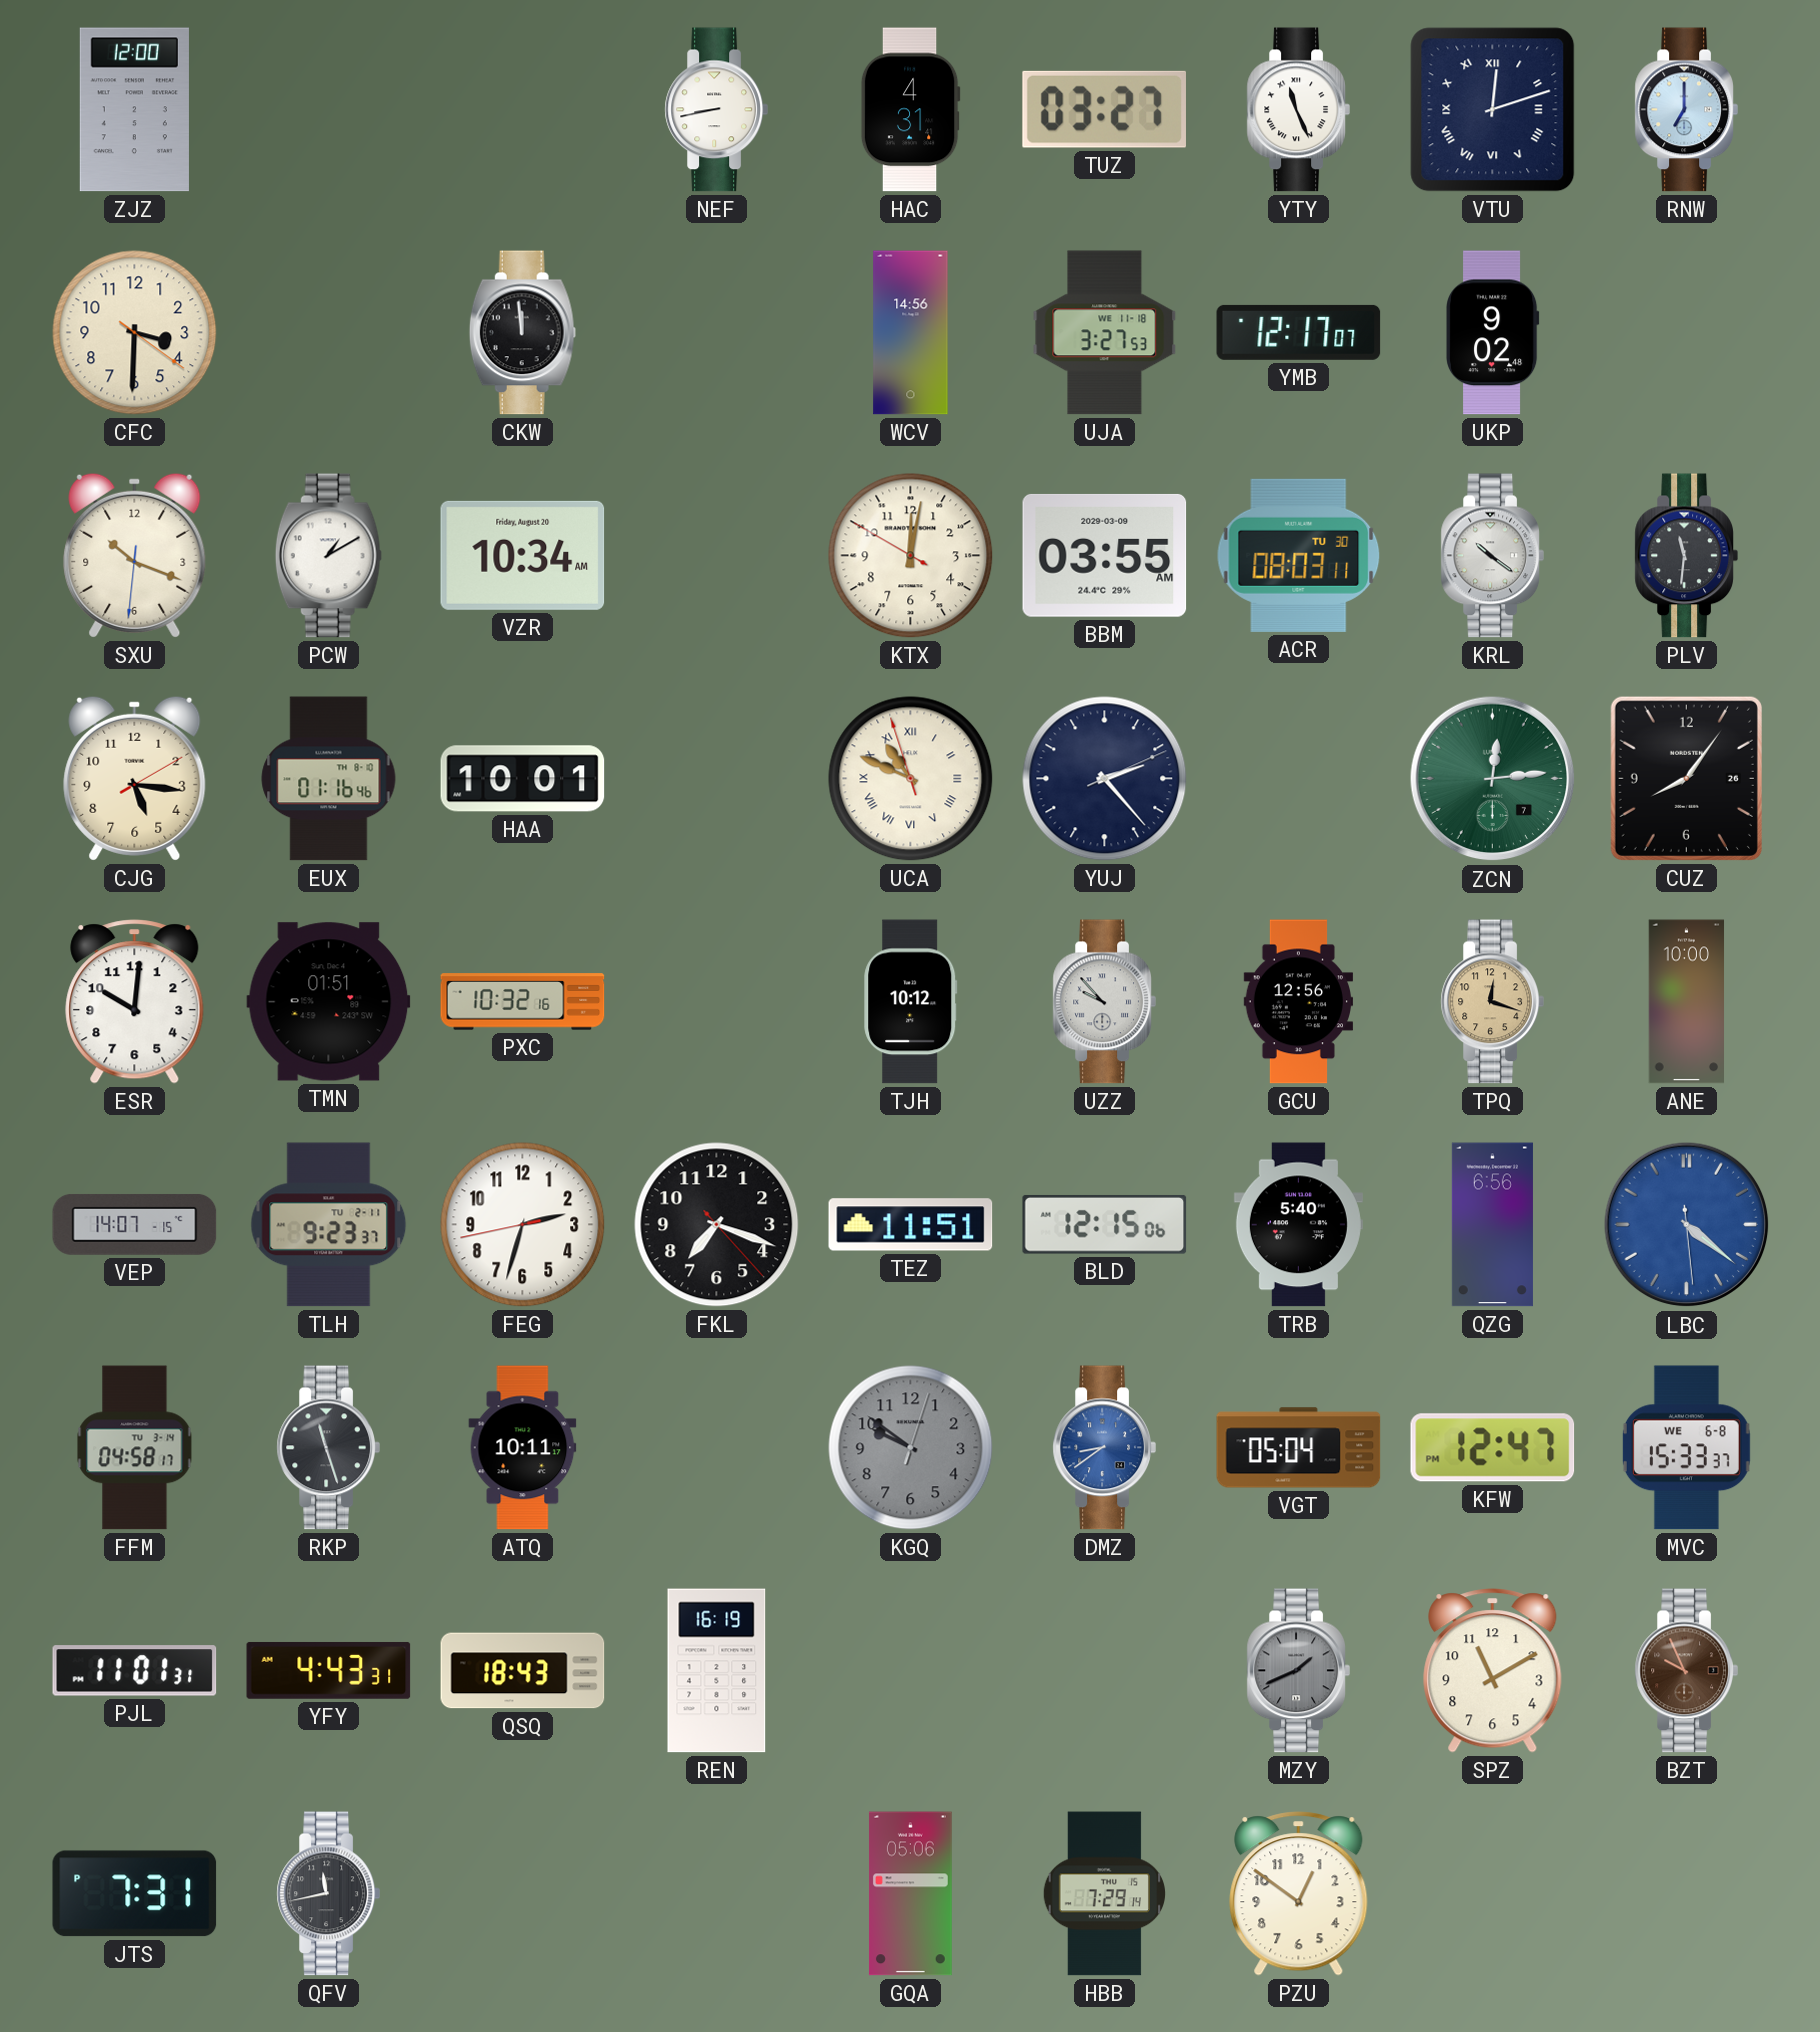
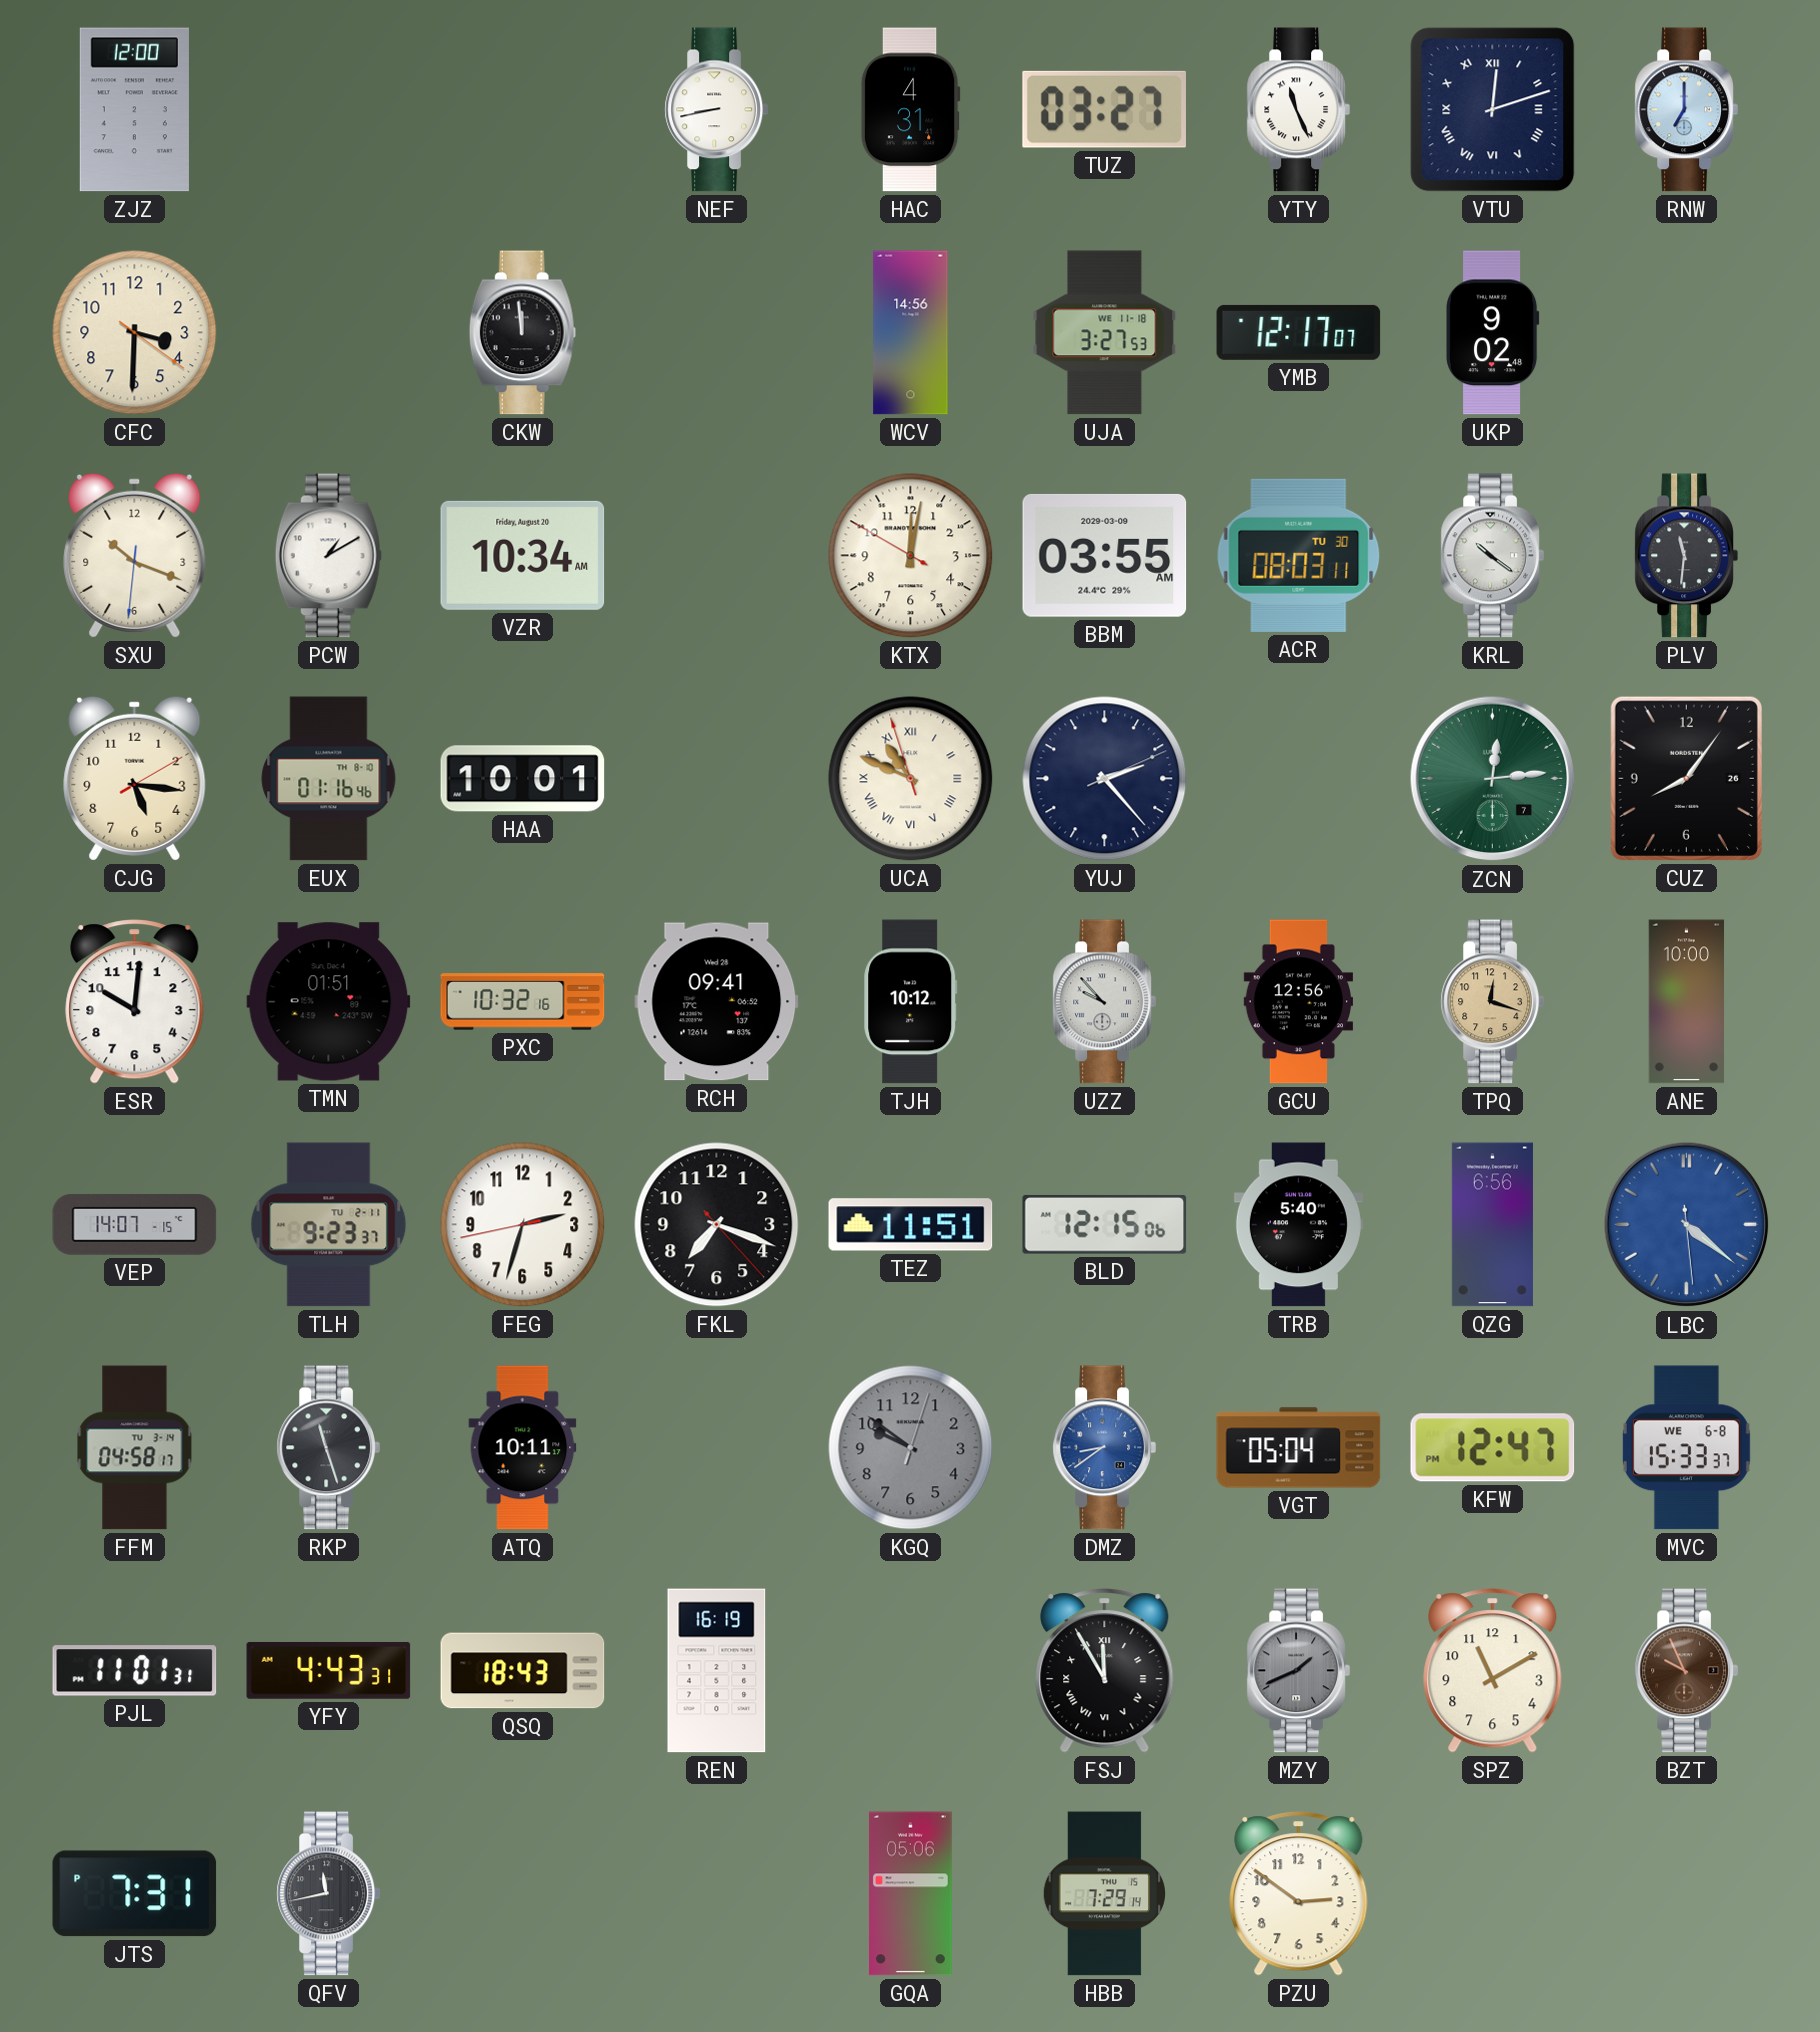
RCH: none -> 09:41
FSJ: none -> 11:55
PZU: 12:51 -> 2:51
